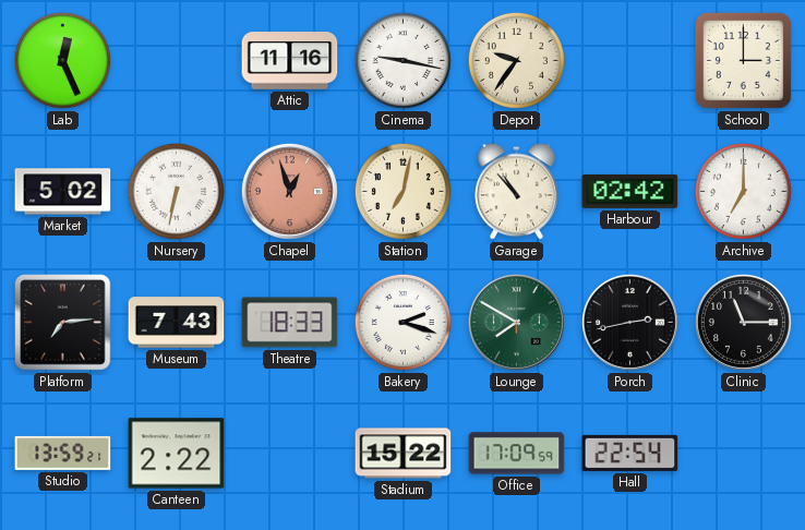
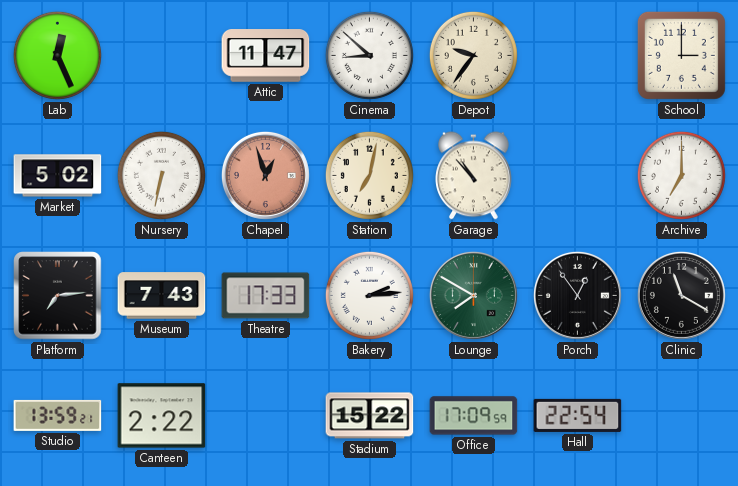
Attic: 11:16 -> 11:47
Cinema: 9:17 -> 8:52
Harbour: 02:42 -> none
Theatre: 18:33 -> 17:33
Bakery: 2:18 -> 2:14
Porch: 2:43 -> 12:54
Clinic: 11:15 -> 11:20
